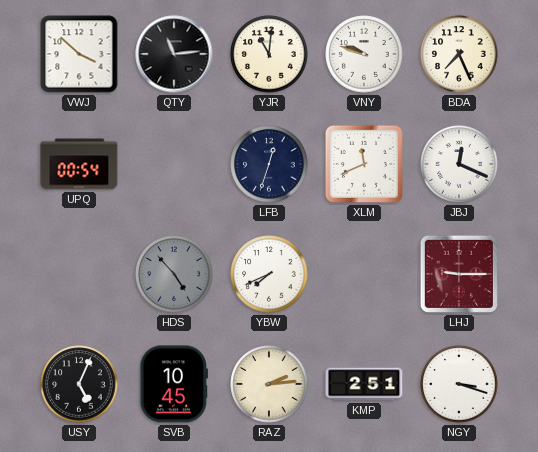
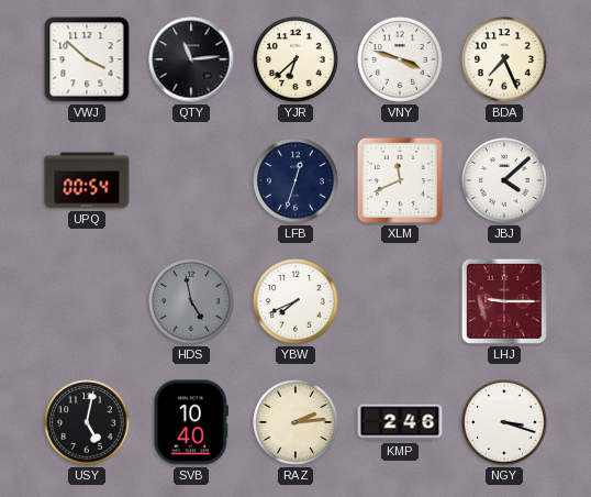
YJR: 11:01 -> 6:38
VNY: 9:48 -> 3:48
JBJ: 12:19 -> 4:08
HDS: 4:53 -> 4:58
USY: 5:04 -> 5:02
SVB: 10:45 -> 10:40
KMP: 2:51 -> 2:46
